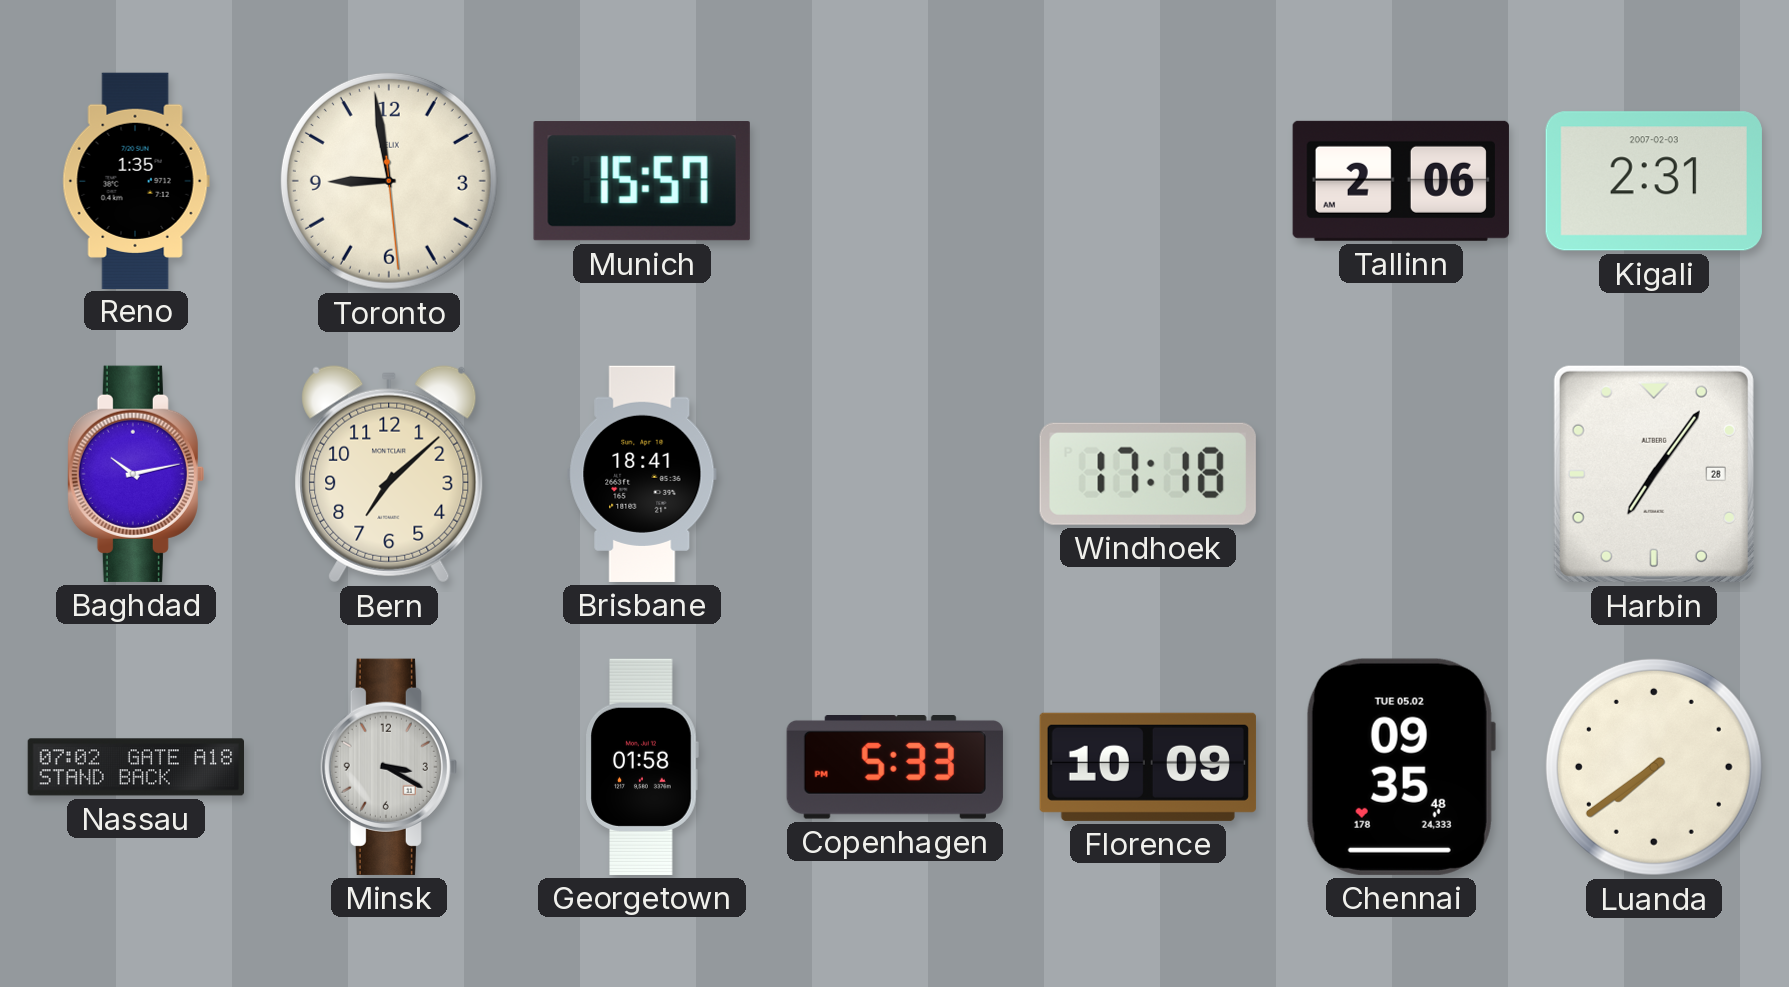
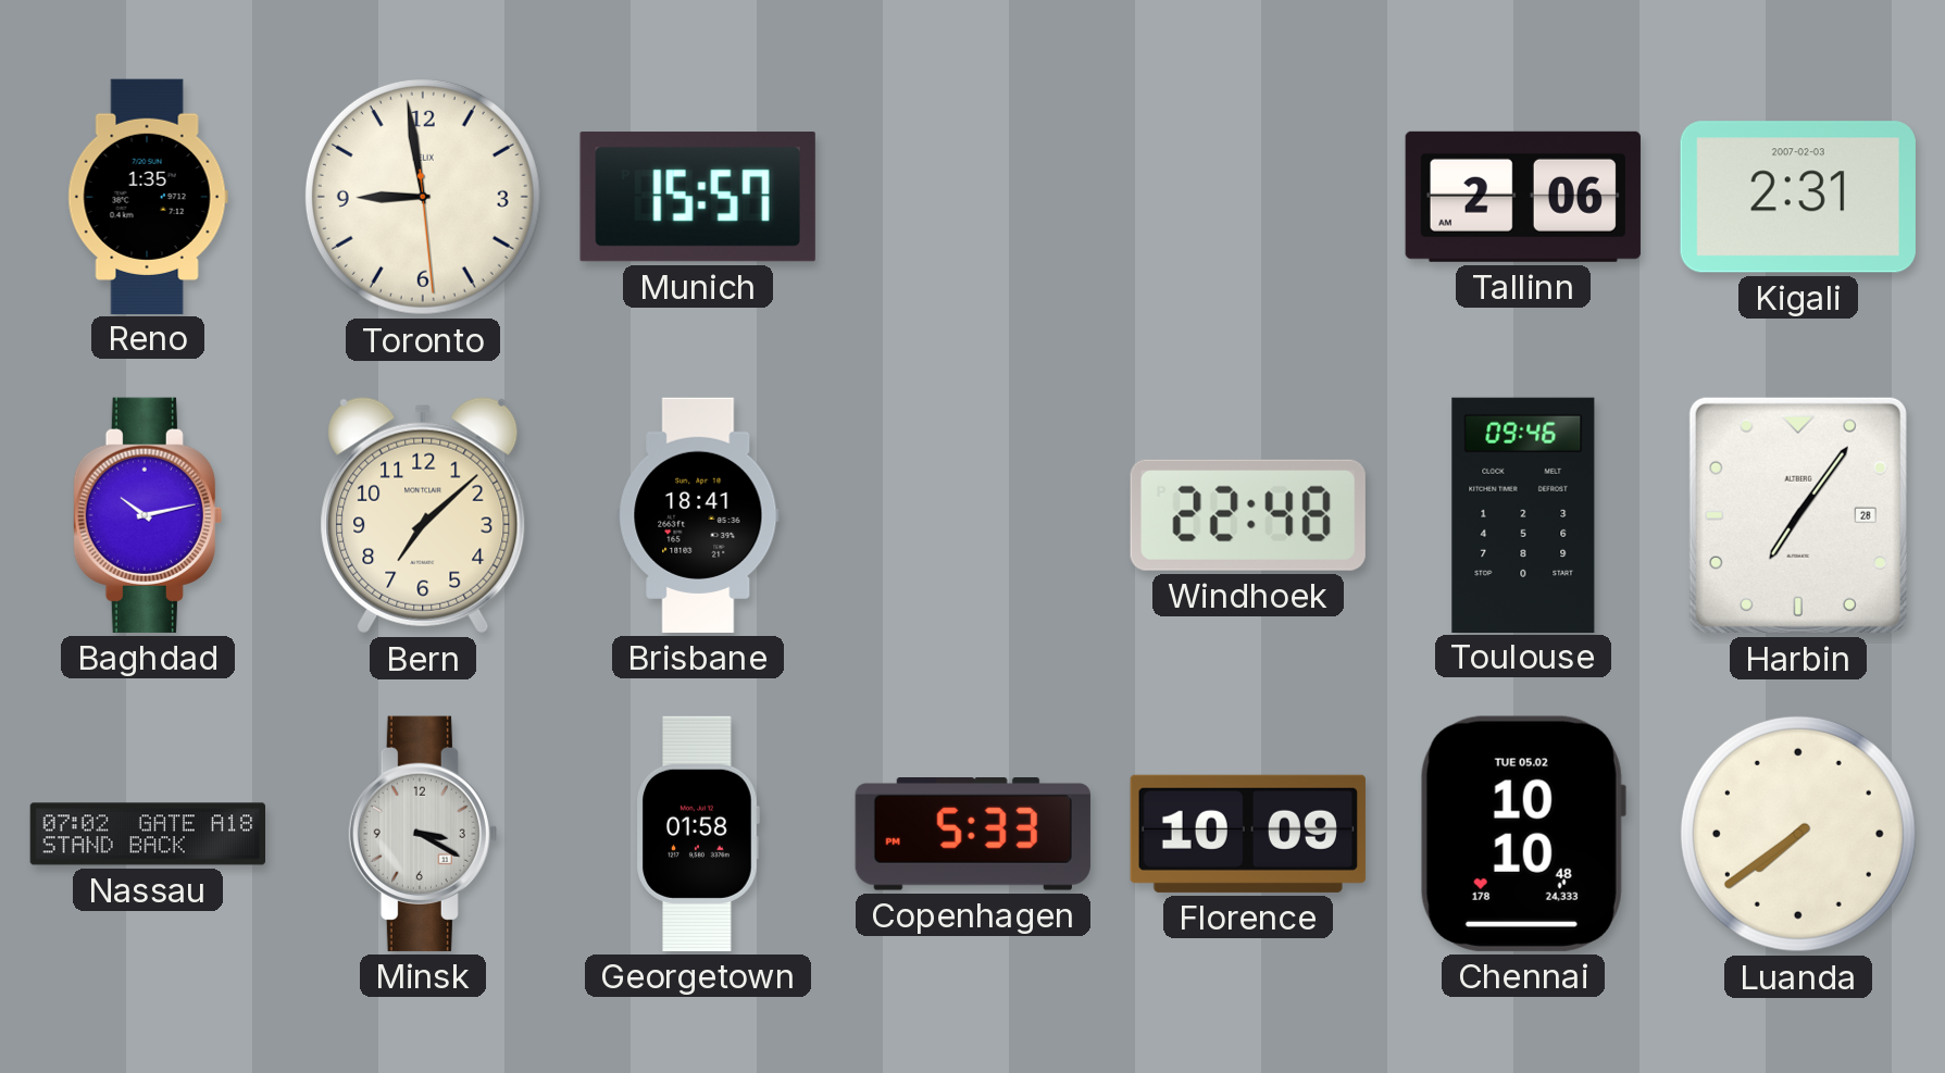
Windhoek: 17:18 -> 22:48
Toulouse: none -> 09:46
Chennai: 09:35 -> 10:10
